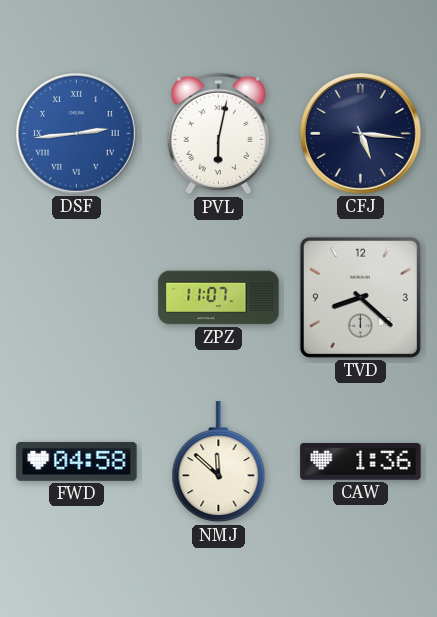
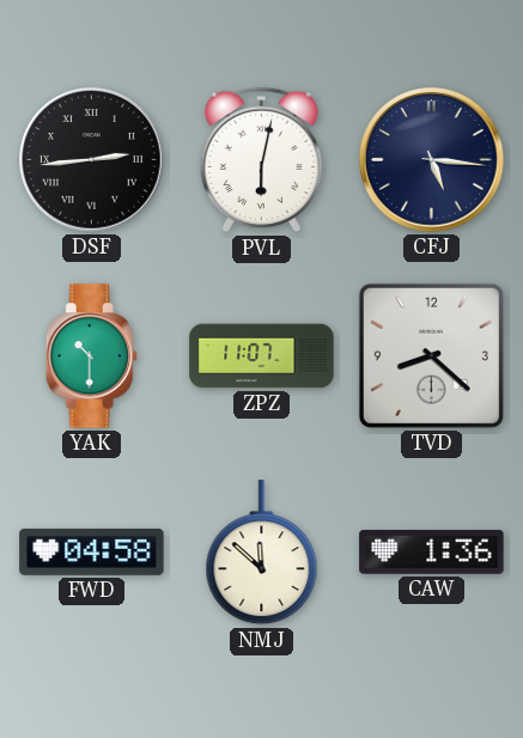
DSF dial: blue -> black
YAK: none -> 10:30
